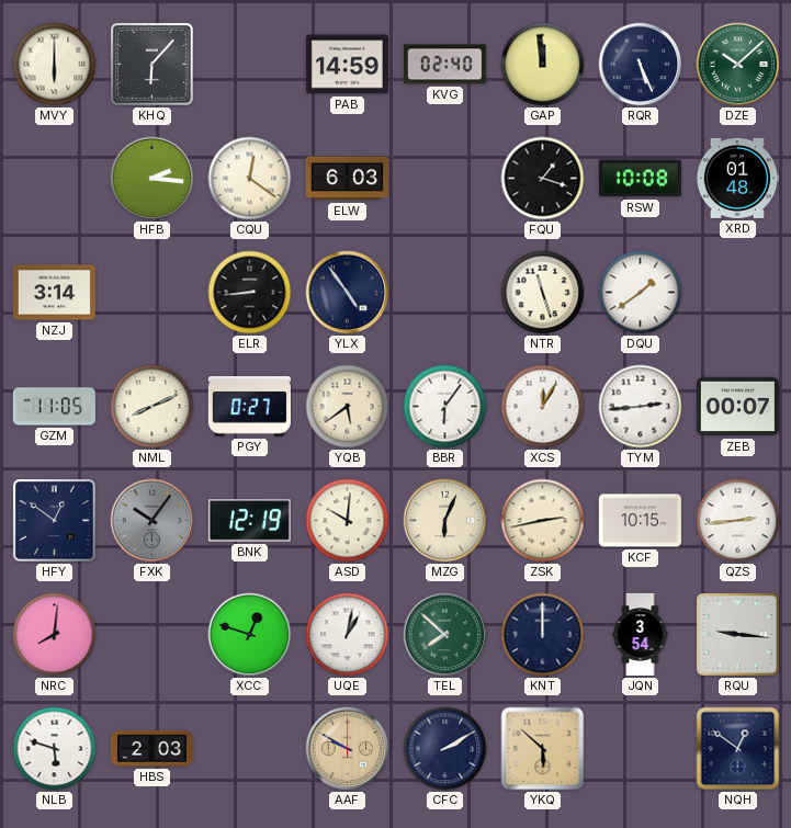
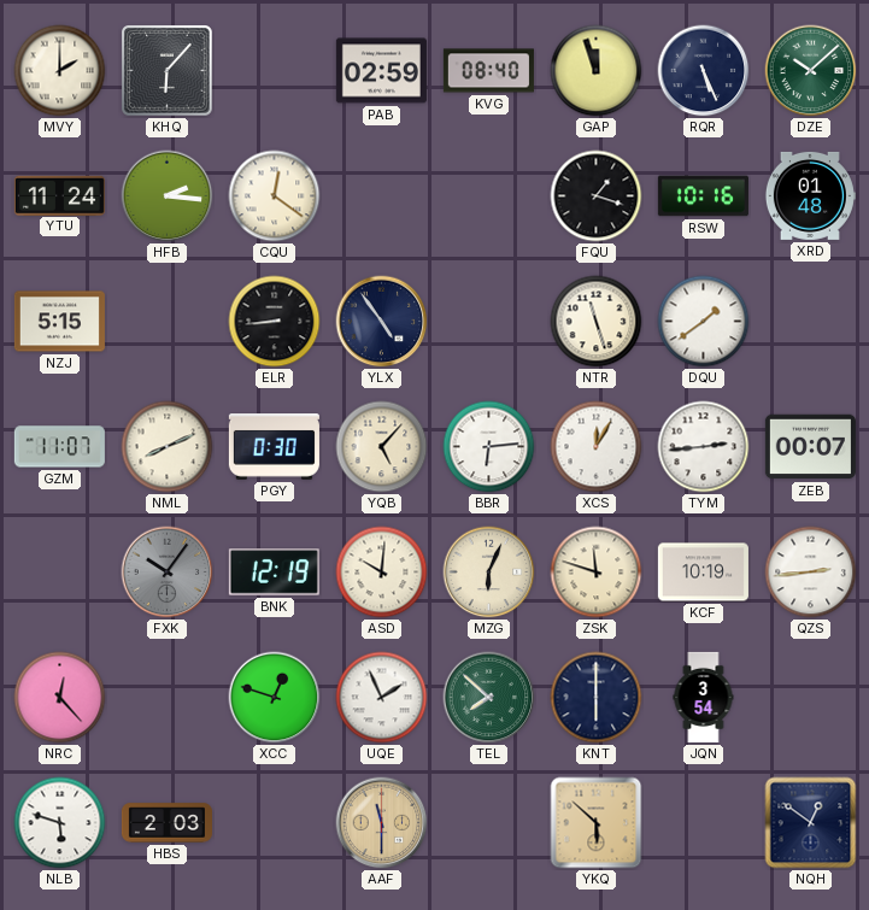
MVY: 6:00 -> 2:00
PAB: 14:59 -> 02:59
KVG: 02:40 -> 08:40
GAP: 11:59 -> 11:57
YTU: none -> 11:24
ELW: 6:03 -> none
RSW: 10:08 -> 10:16
NZJ: 3:14 -> 5:15
GZM: 11:05 -> 11:07
PGY: 0:27 -> 0:30
YQB: 5:39 -> 5:07
BBR: 6:06 -> 6:14
HFY: 12:51 -> none
ZSK: 2:43 -> 11:48
KCF: 10:15 -> 10:19
NRC: 8:01 -> 12:23
UQE: 1:02 -> 1:56
KNT: 12:00 -> 6:00
RQU: 9:16 -> none
AAF: 9:50 -> 11:30
CFC: 2:10 -> none
